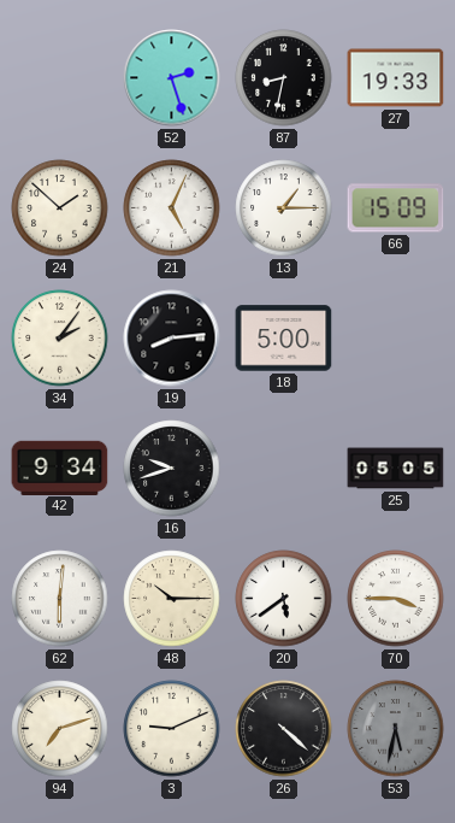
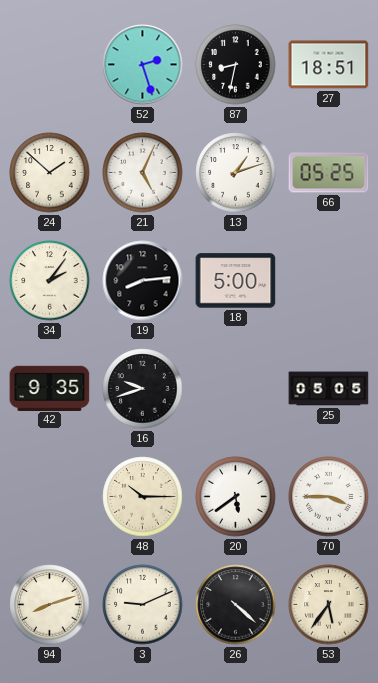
27: 19:33 -> 18:51
13: 1:15 -> 1:12
66: 15:09 -> 05:25
42: 9:34 -> 9:35
62: 6:01 -> none
94: 7:12 -> 8:12
53: 5:32 -> 5:36
53 dial: grey -> cream
